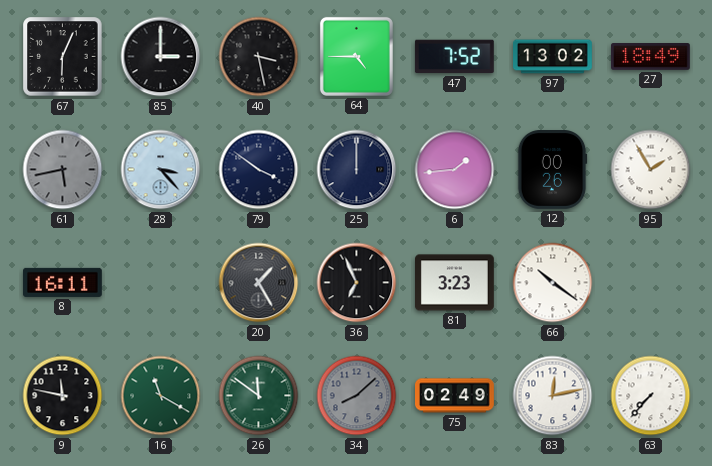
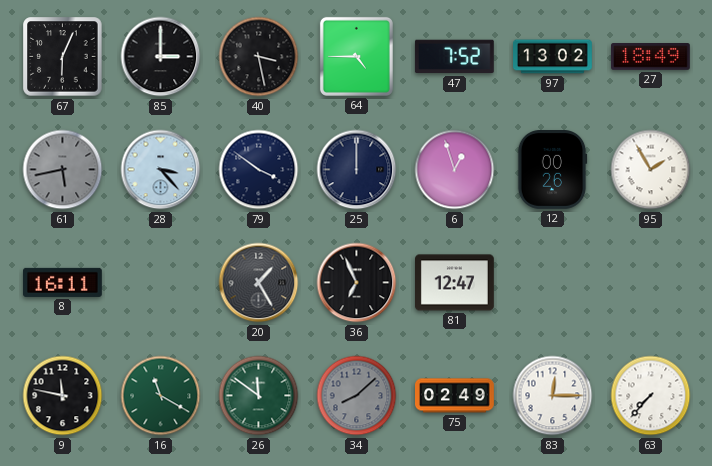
6: 1:44 -> 12:57
81: 3:23 -> 12:47
66: 10:21 -> none
83: 12:13 -> 12:15
